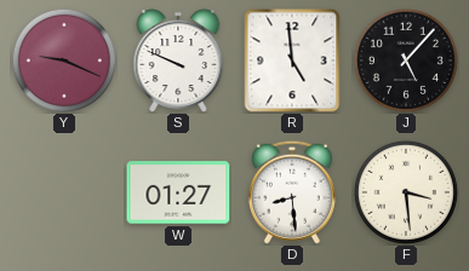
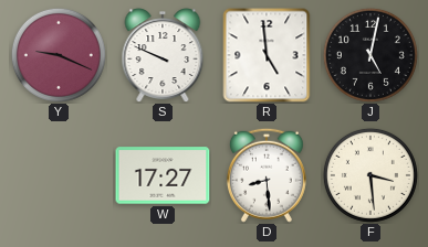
J: 5:07 -> 5:02
W: 01:27 -> 17:27
